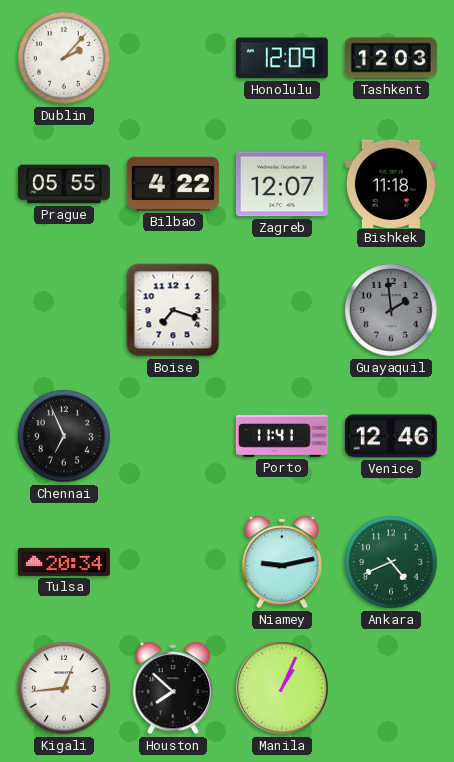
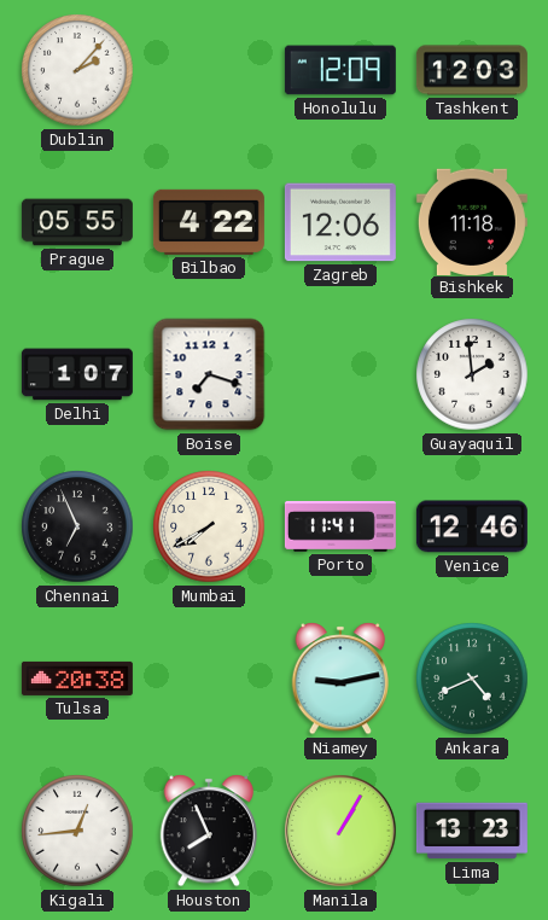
Zagreb: 12:07 -> 12:06
Delhi: none -> 1:07
Guayaquil dial: grey -> white
Mumbai: none -> 7:40
Tulsa: 20:34 -> 20:38
Houston: 7:52 -> 7:56
Manila: 1:04 -> 1:05
Lima: none -> 13:23
